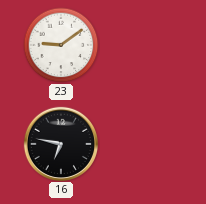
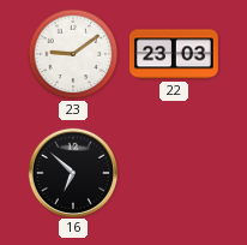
22: none -> 23:03
16: 6:47 -> 6:52
